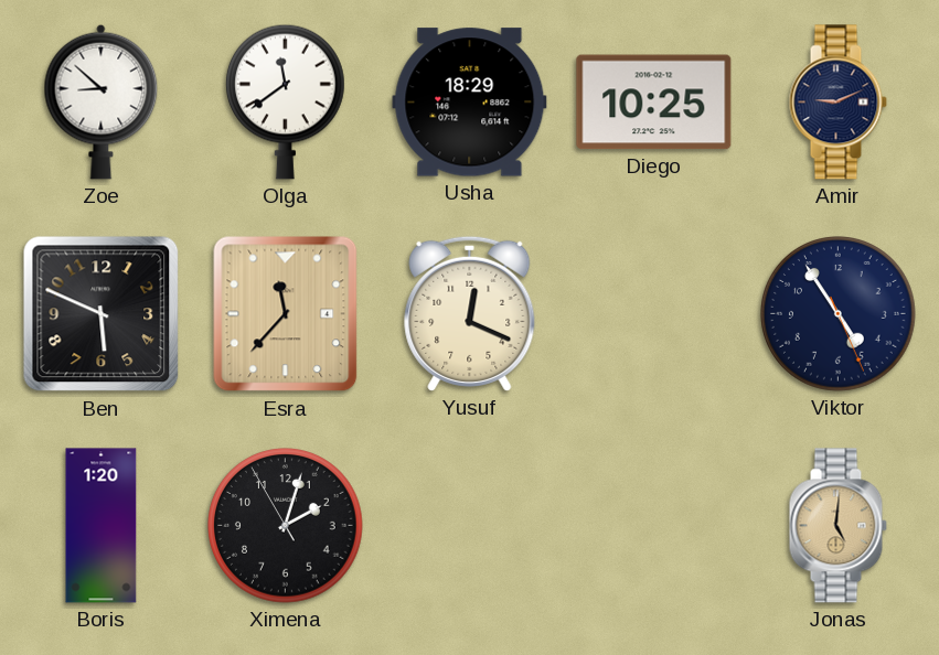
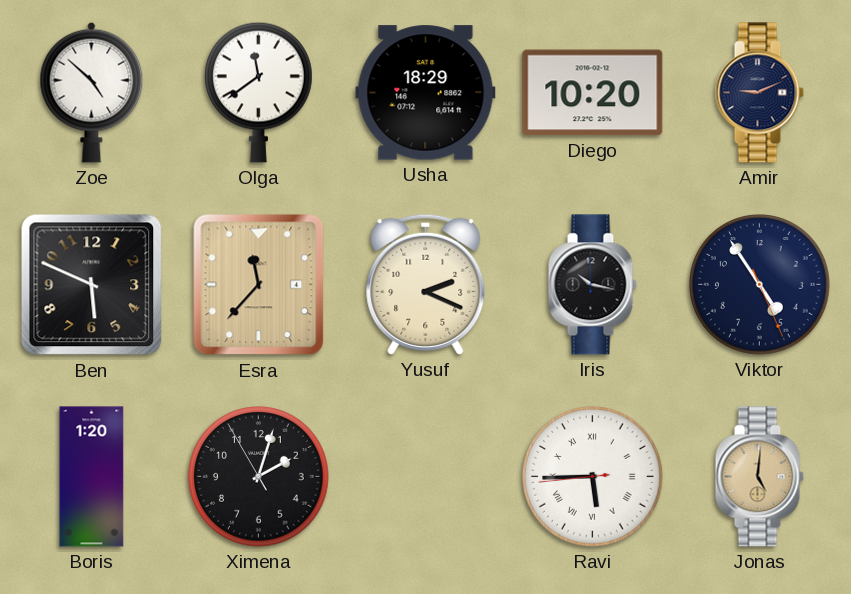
Zoe: 8:52 -> 4:52
Diego: 10:25 -> 10:20
Yusuf: 12:19 -> 2:19
Iris: none -> 10:17
Ravi: none -> 5:44
